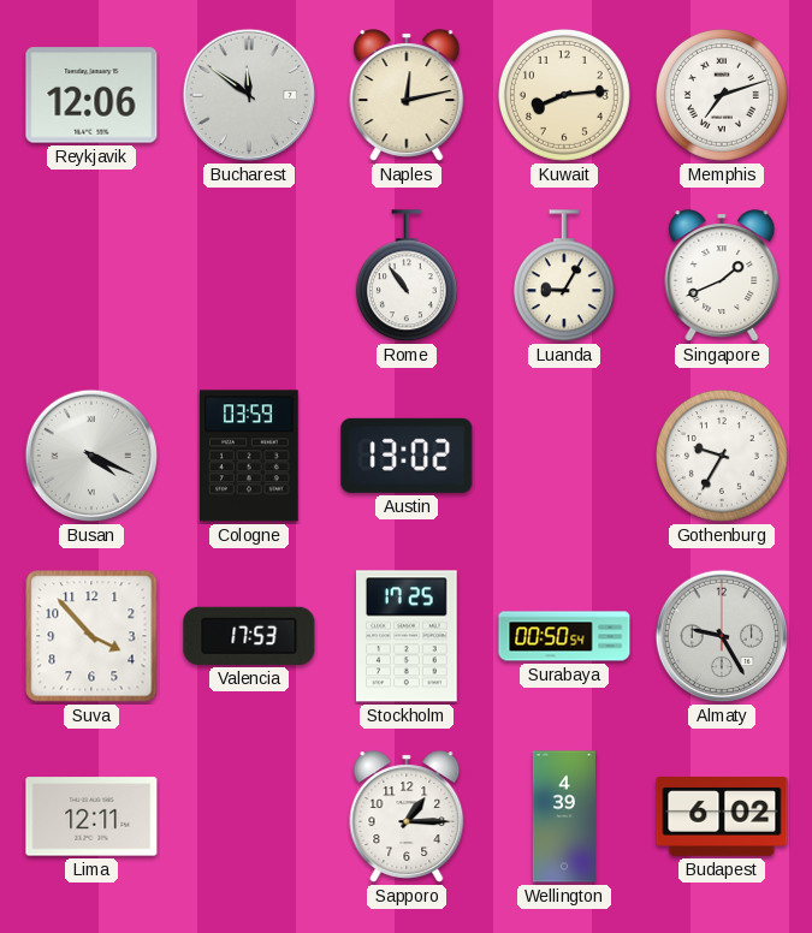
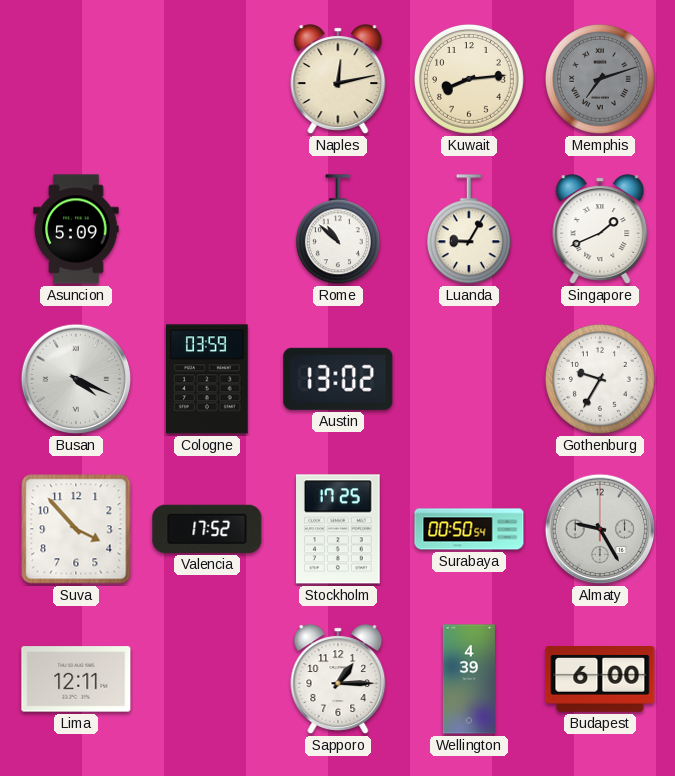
Reykjavik: 12:06 -> none
Bucharest: 11:51 -> none
Memphis dial: white -> grey
Asuncion: none -> 5:09
Rome: 10:54 -> 10:52
Valencia: 17:53 -> 17:52
Budapest: 6:02 -> 6:00
